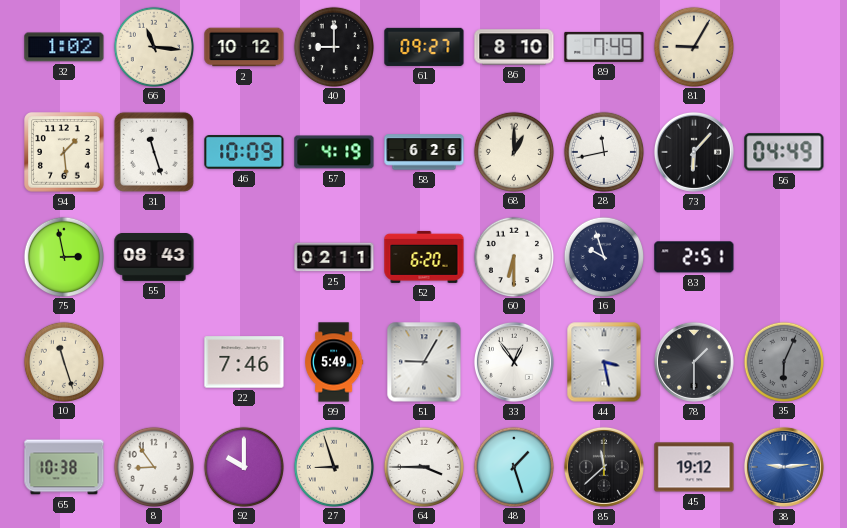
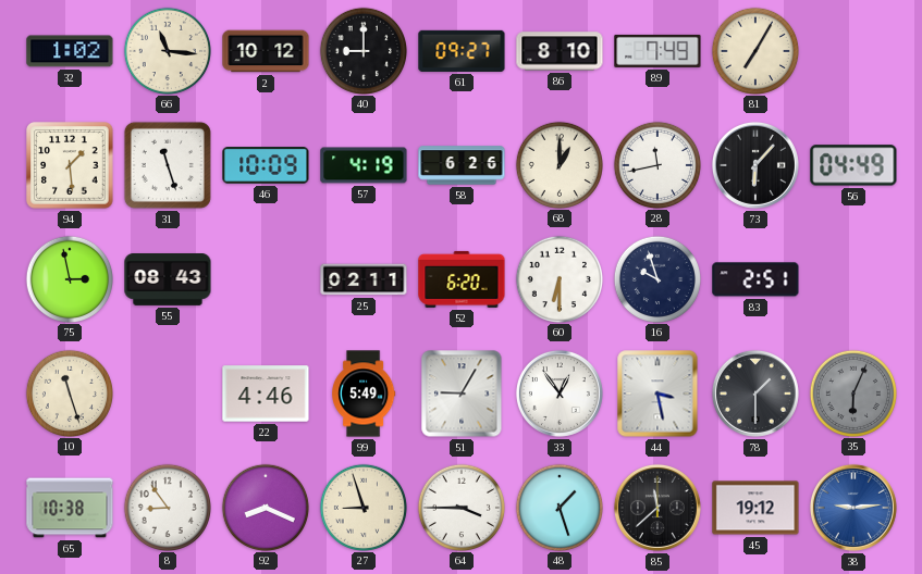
81: 9:05 -> 7:05
22: 7:46 -> 4:46
92: 10:00 -> 8:19
